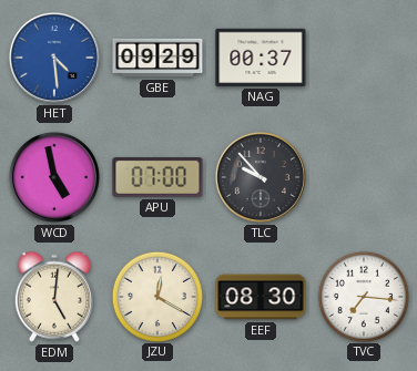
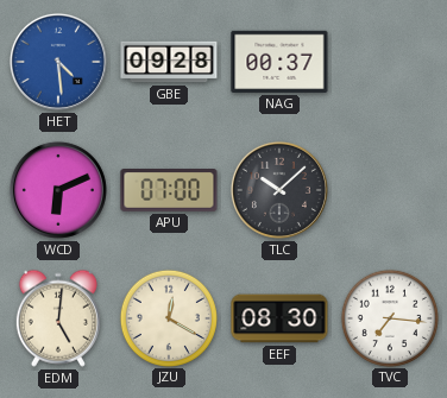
GBE: 09:29 -> 09:28
WCD: 4:58 -> 6:11
TLC: 9:53 -> 10:08
